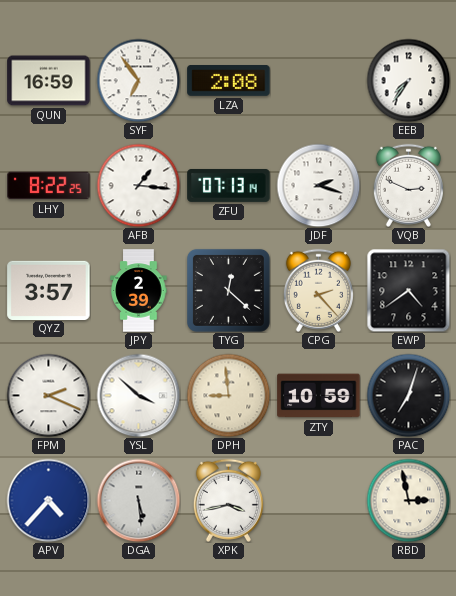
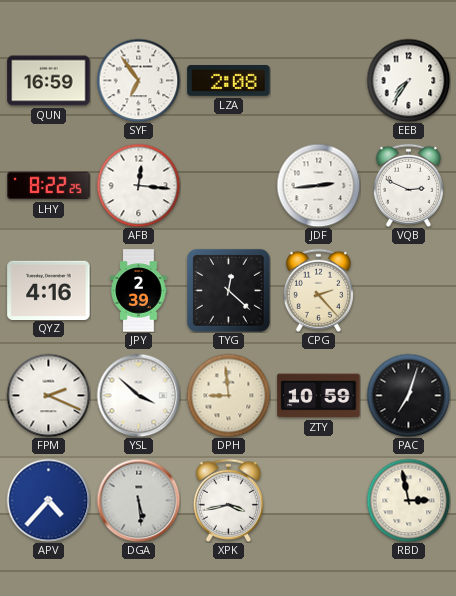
AFB: 1:16 -> 12:16
ZFU: 07:13 -> none
JDF: 2:18 -> 2:44
QYZ: 3:57 -> 4:16
EWP: 4:39 -> none
